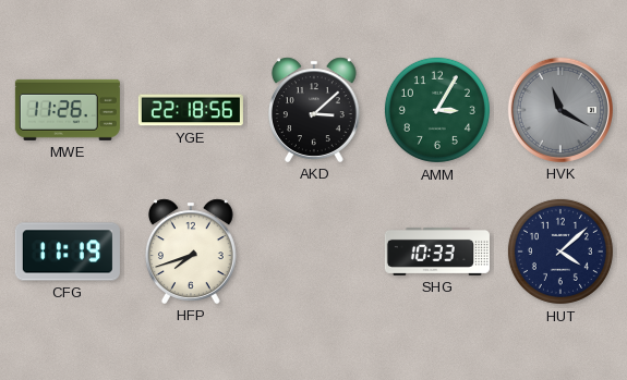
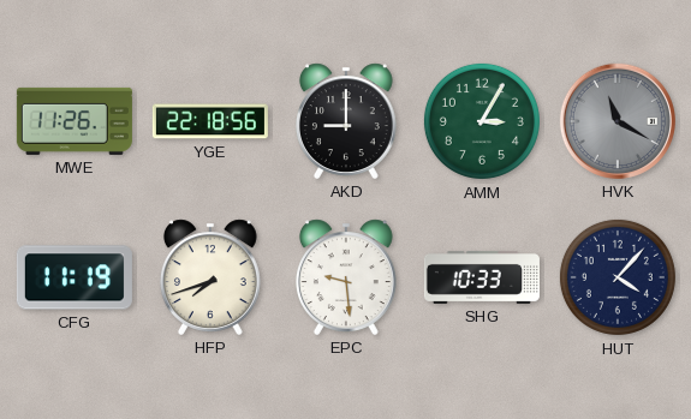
AKD: 3:08 -> 9:00
EPC: none -> 9:29
HUT: 4:08 -> 4:07
